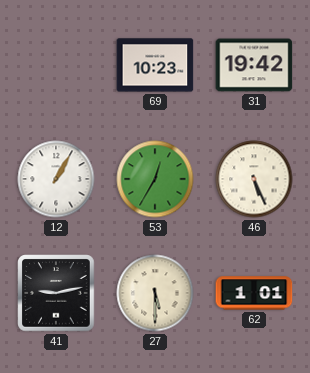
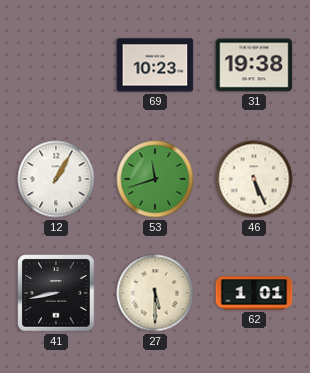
31: 19:42 -> 19:38
53: 12:35 -> 11:42
41: 9:13 -> 8:43
